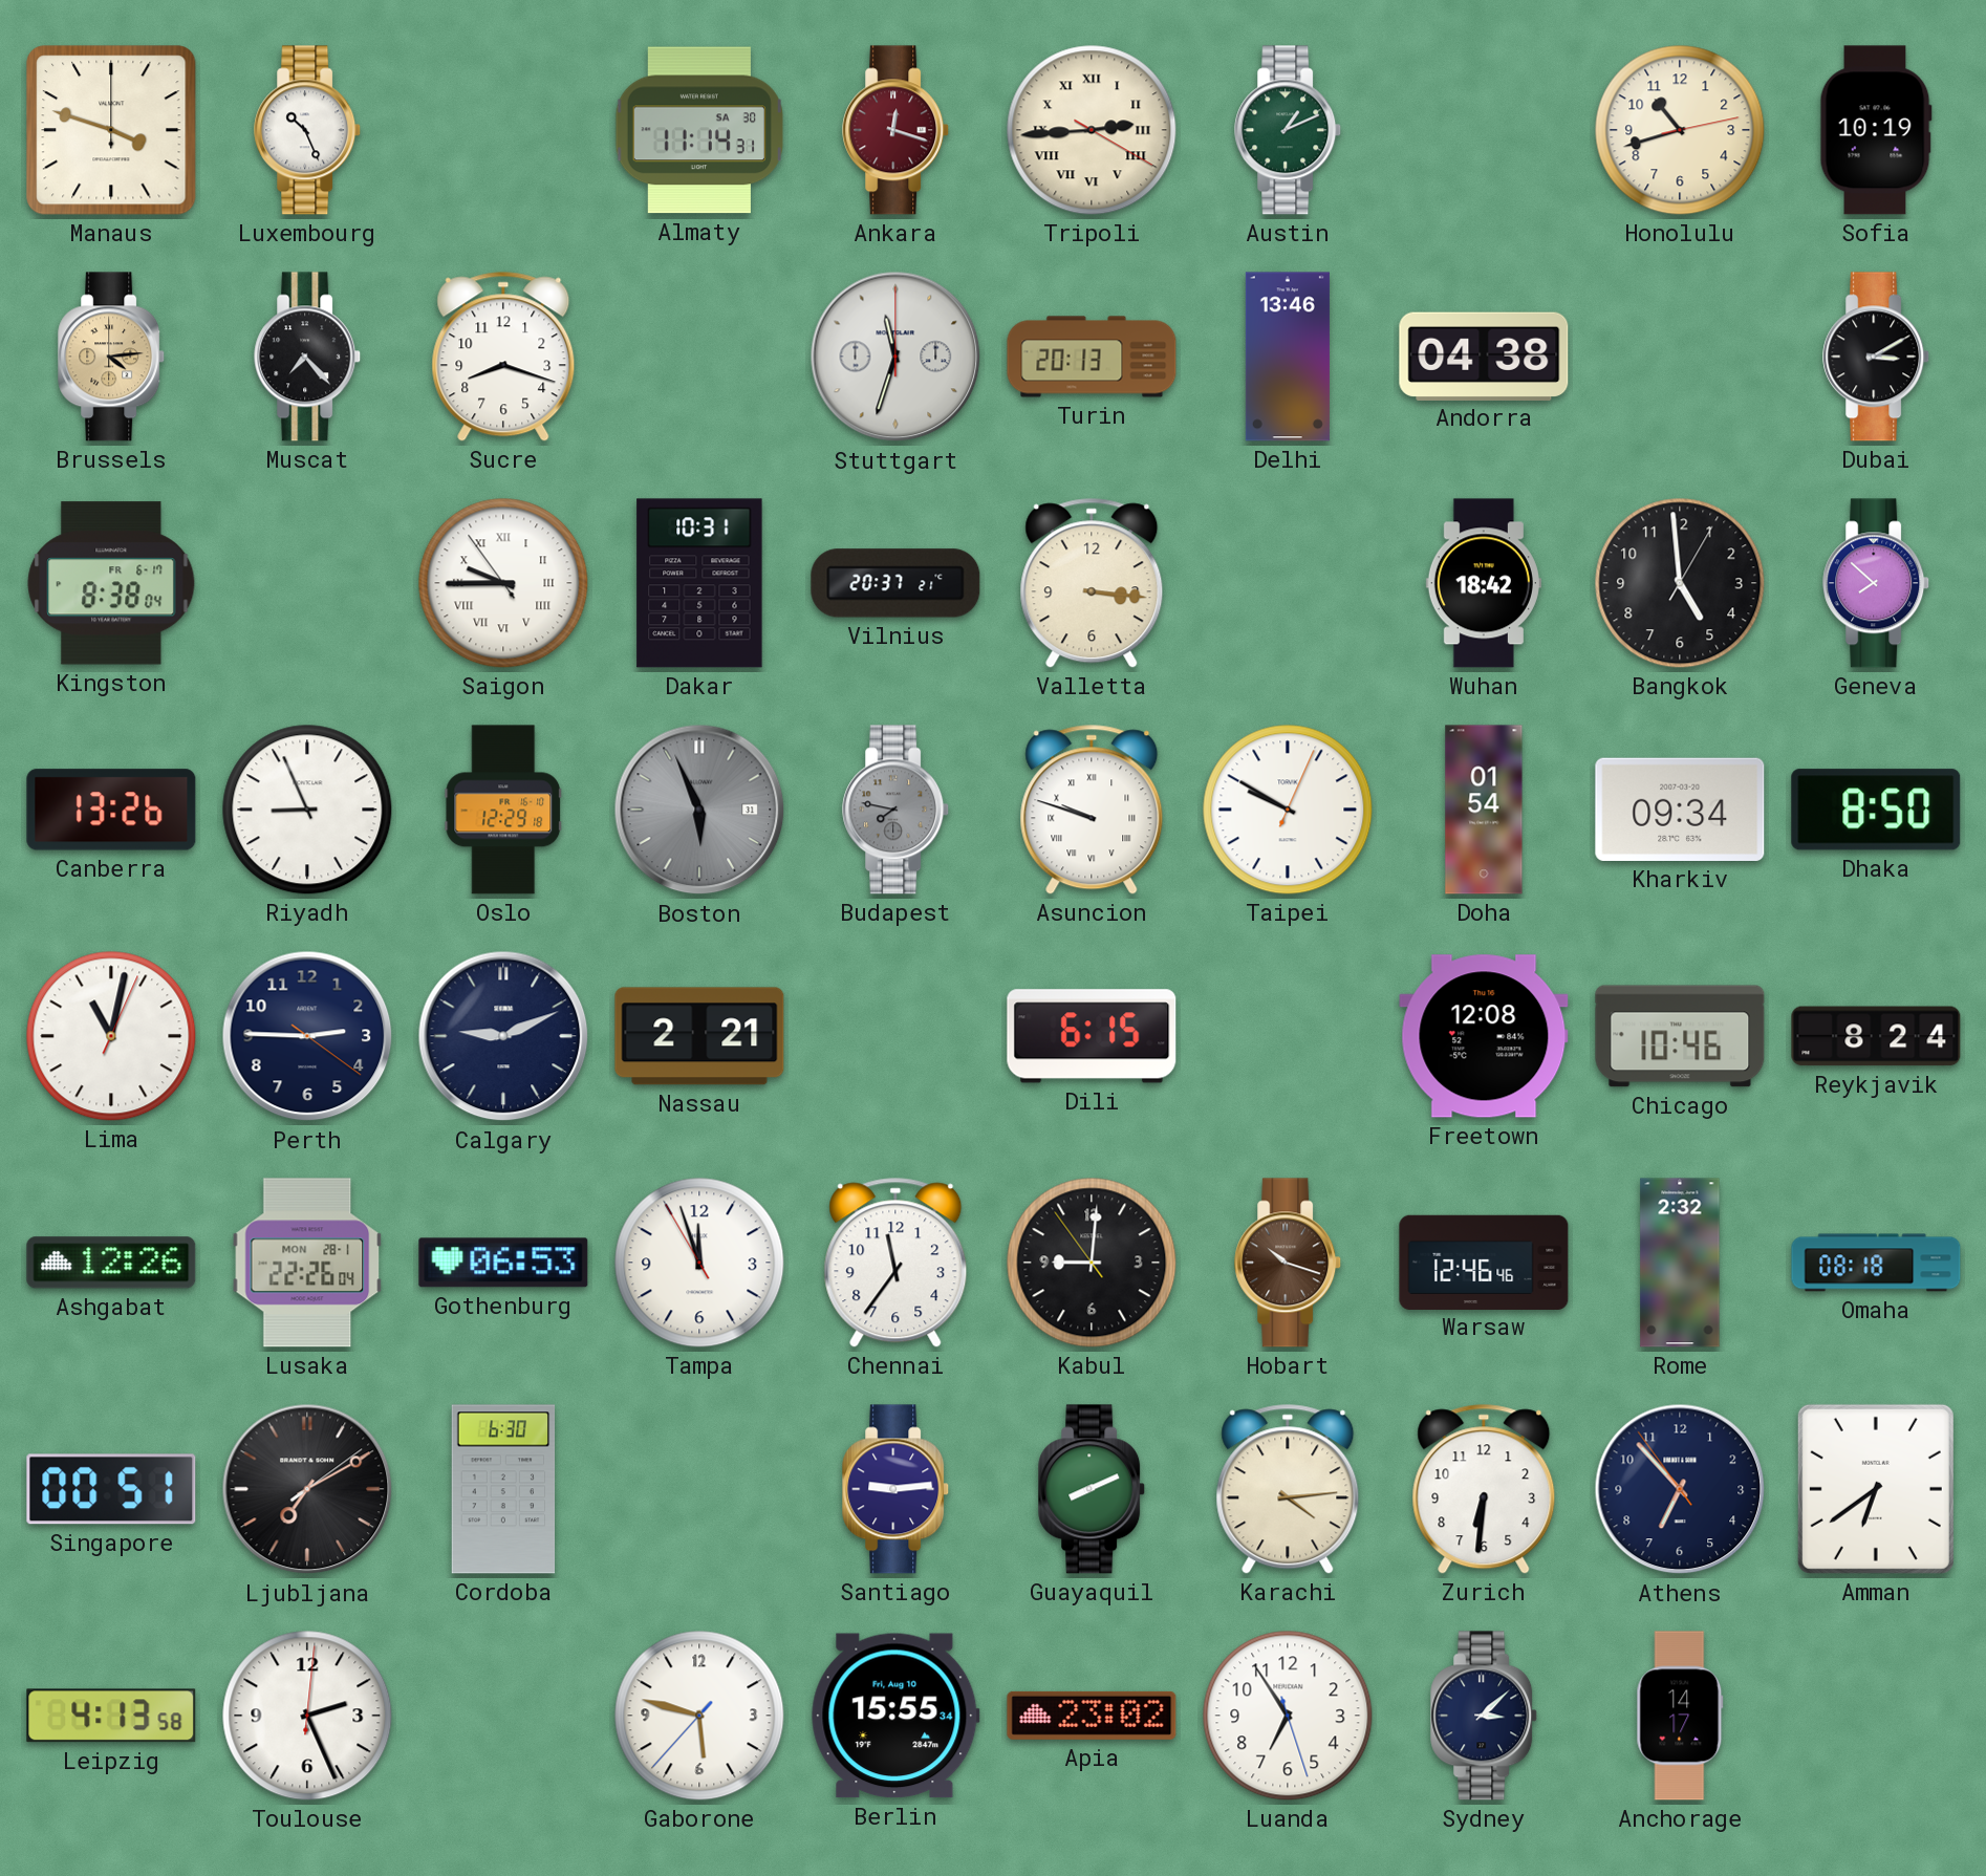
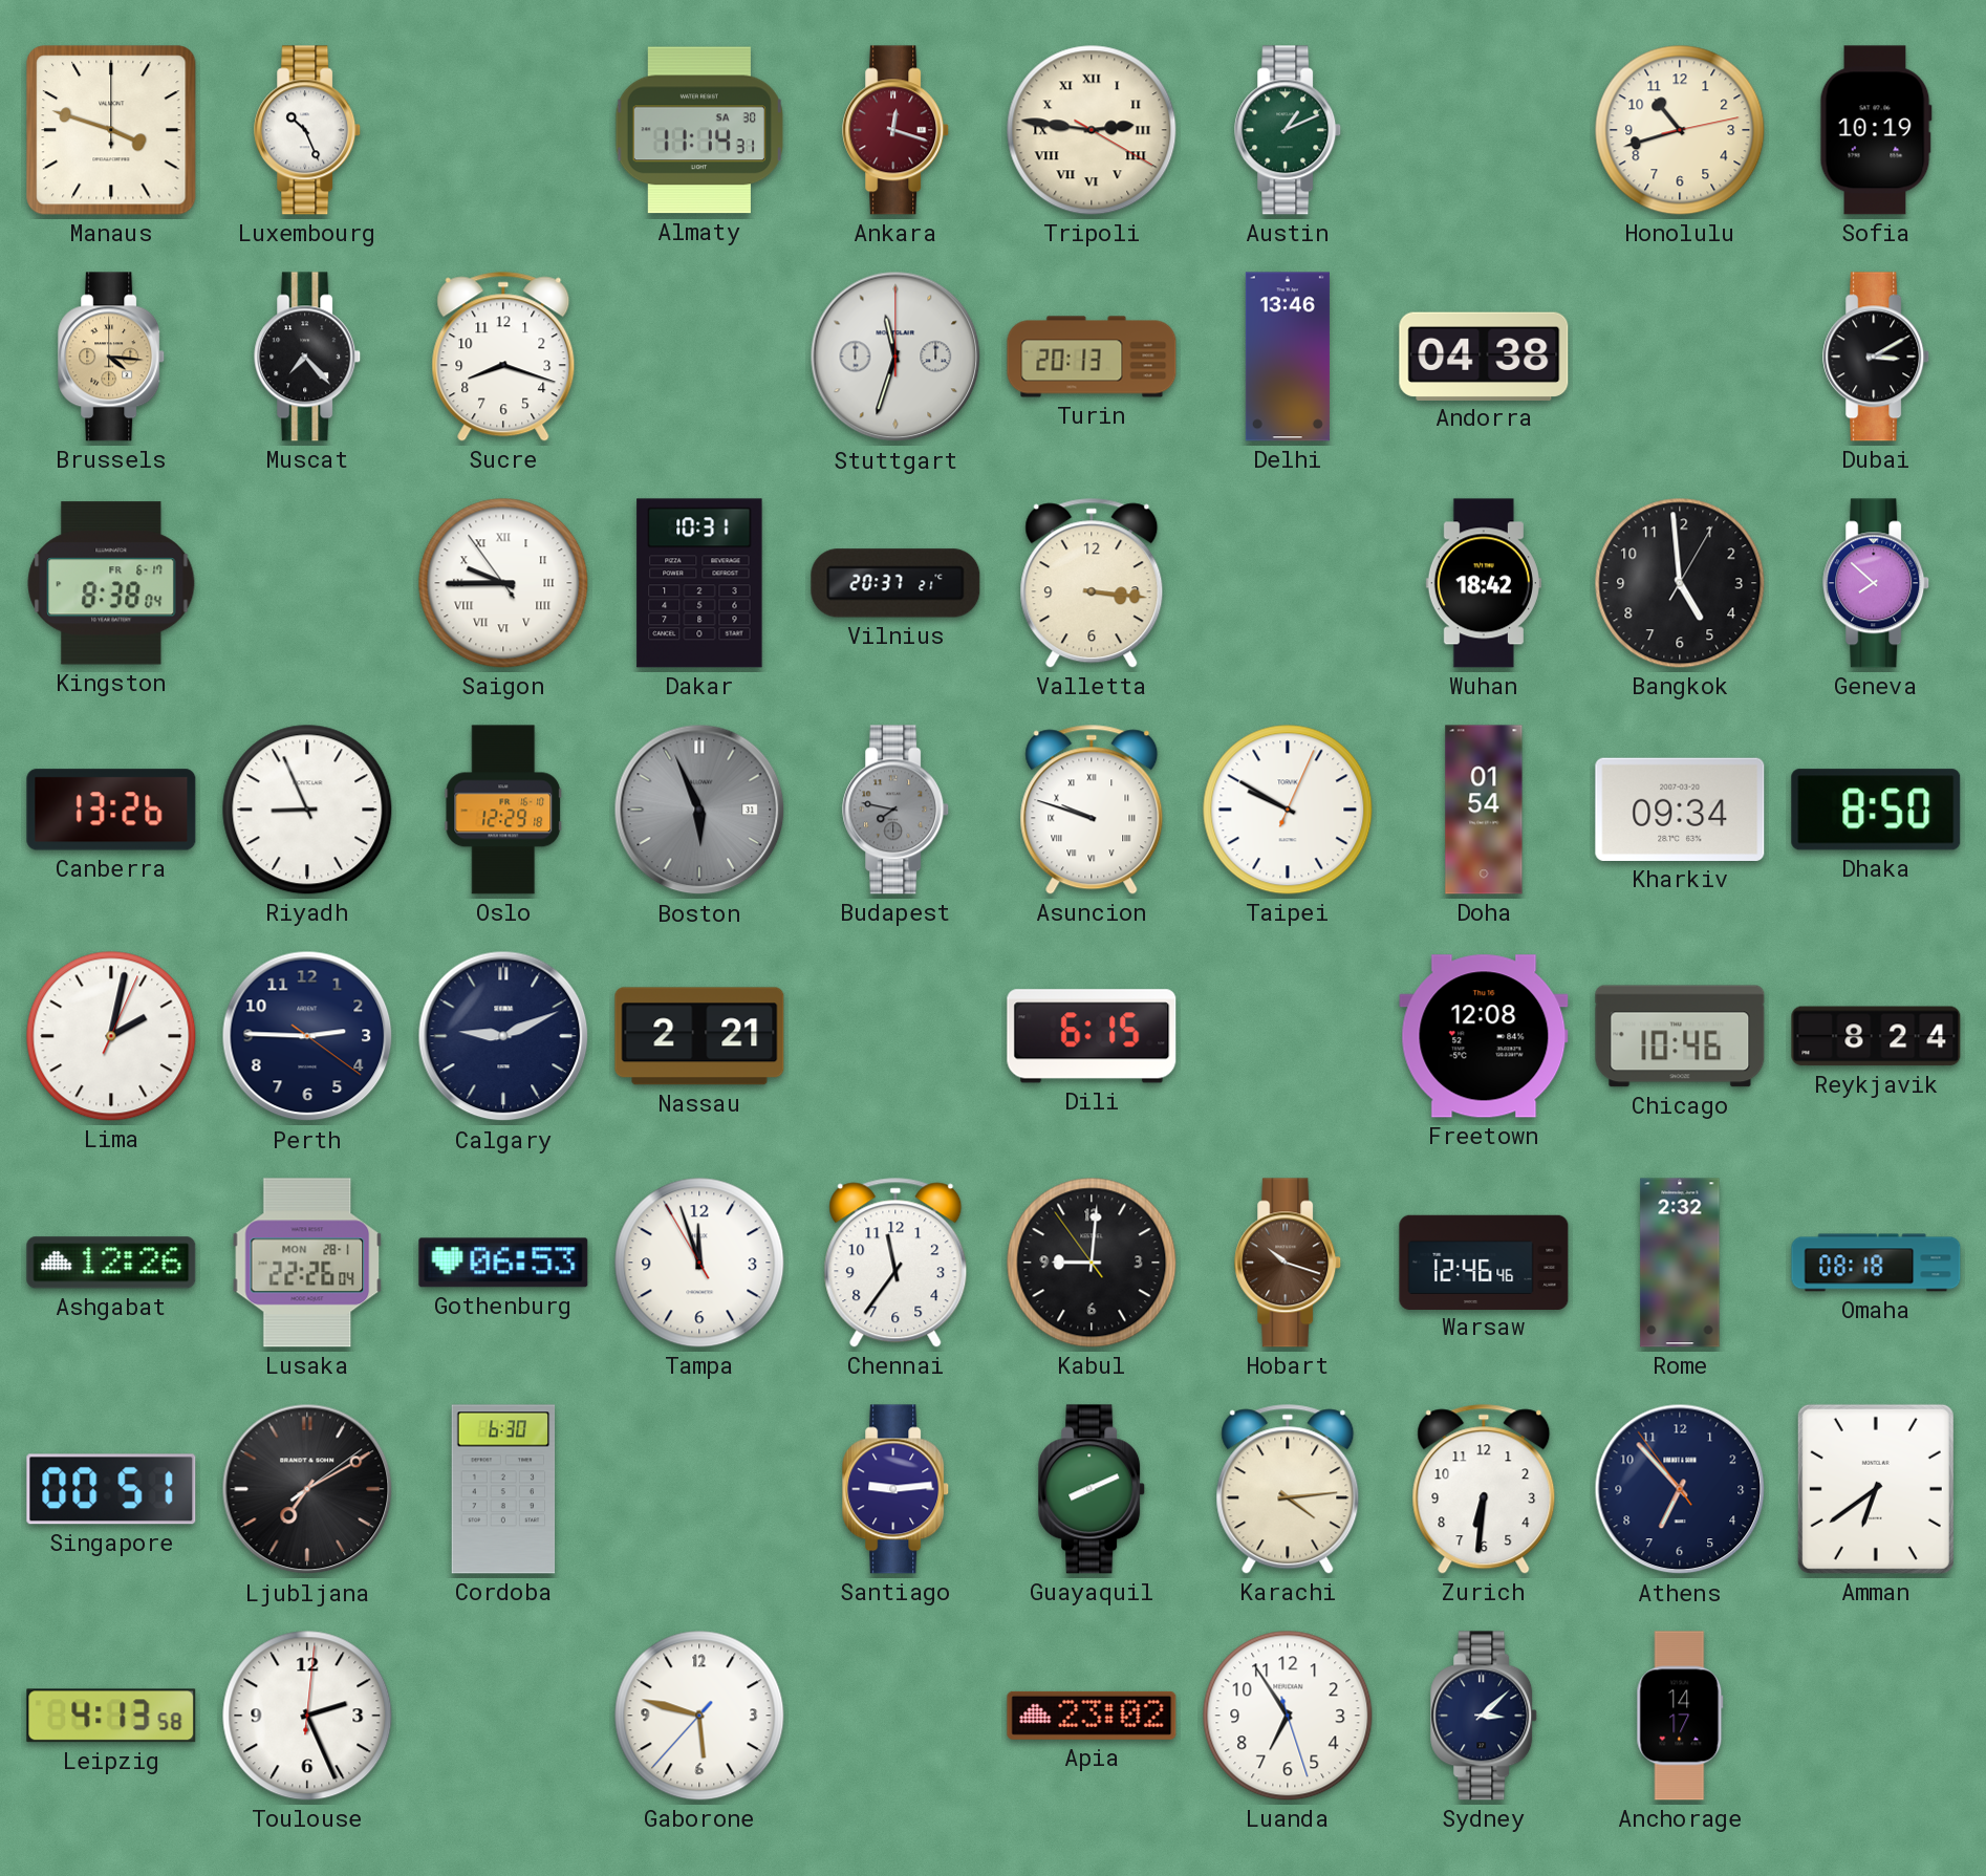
Tripoli: 2:44 -> 2:46
Brussels: 4:14 -> 4:16
Lima: 11:02 -> 2:02
Berlin: 15:55 -> none
